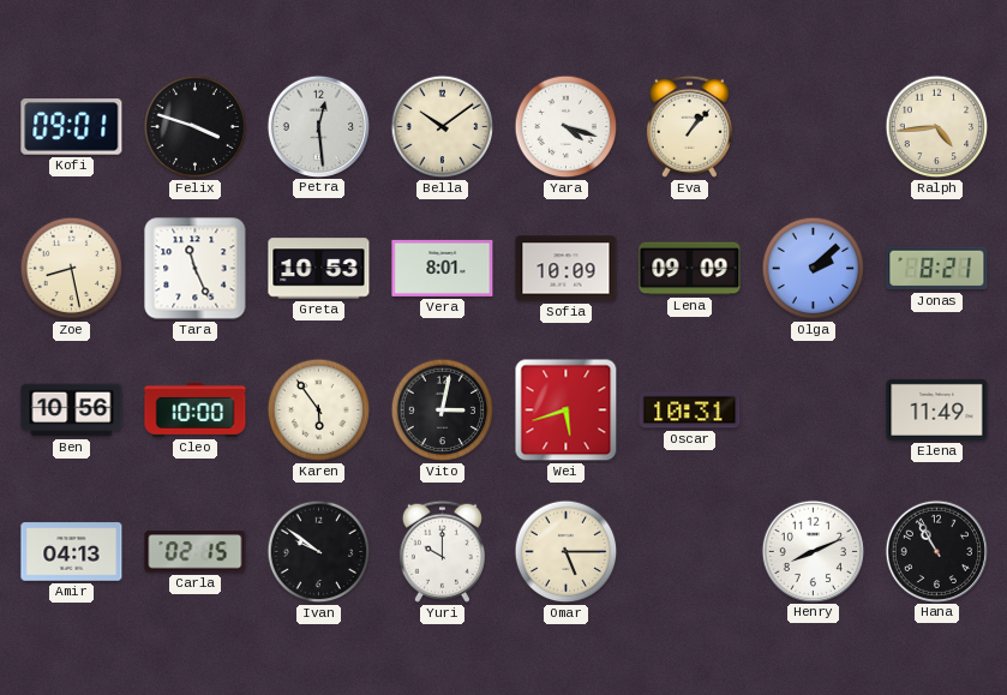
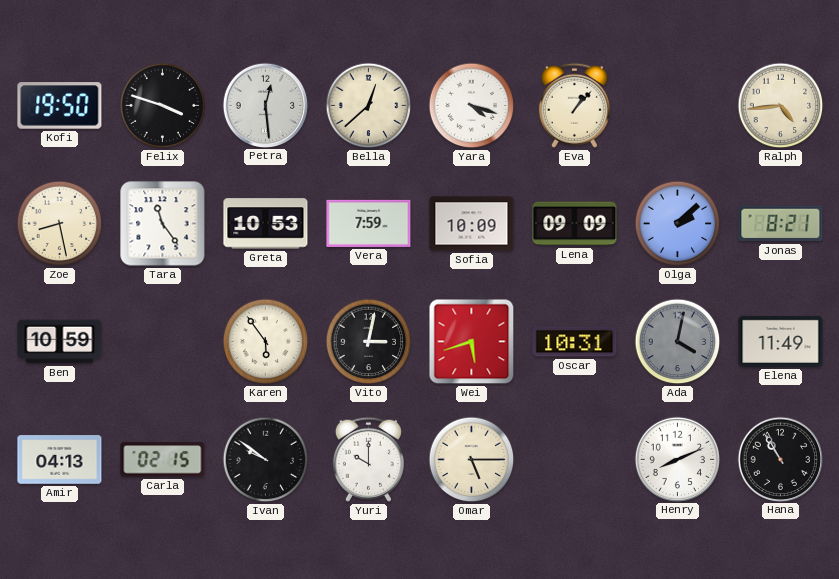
Kofi: 09:01 -> 19:50
Bella: 10:09 -> 12:38
Tara: 11:26 -> 11:24
Vera: 8:01 -> 7:59
Ben: 10:56 -> 10:59
Cleo: 10:00 -> none
Ada: none -> 4:02
